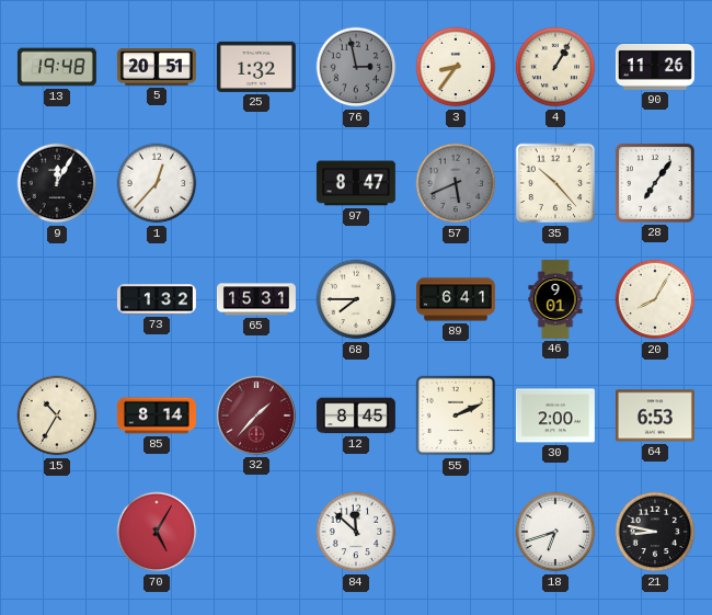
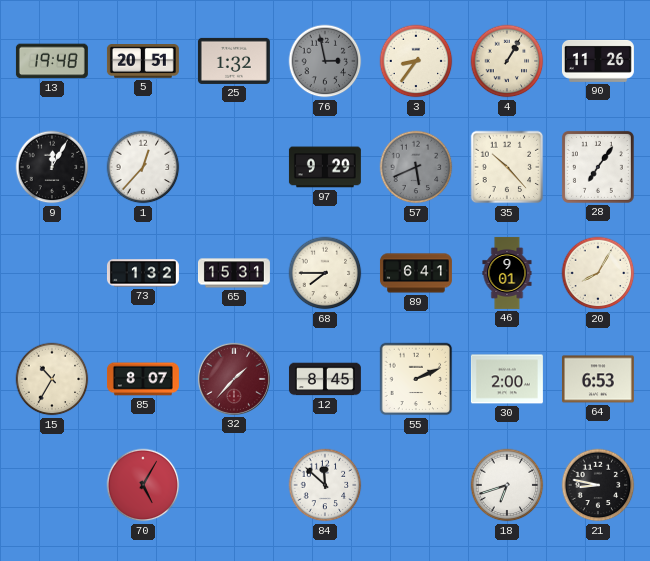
97: 8:47 -> 9:29
85: 8:14 -> 8:07
